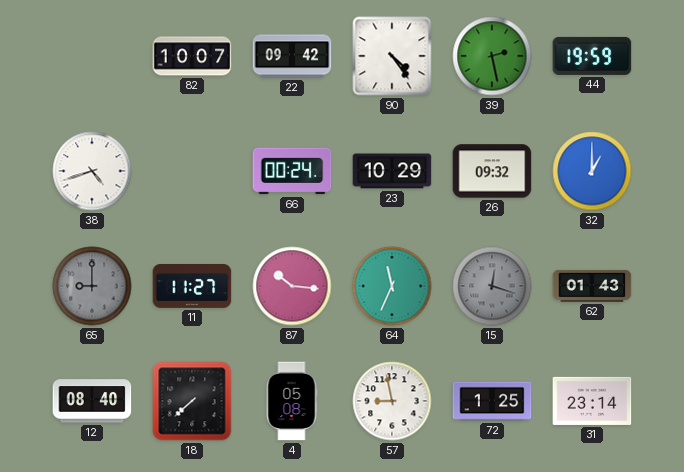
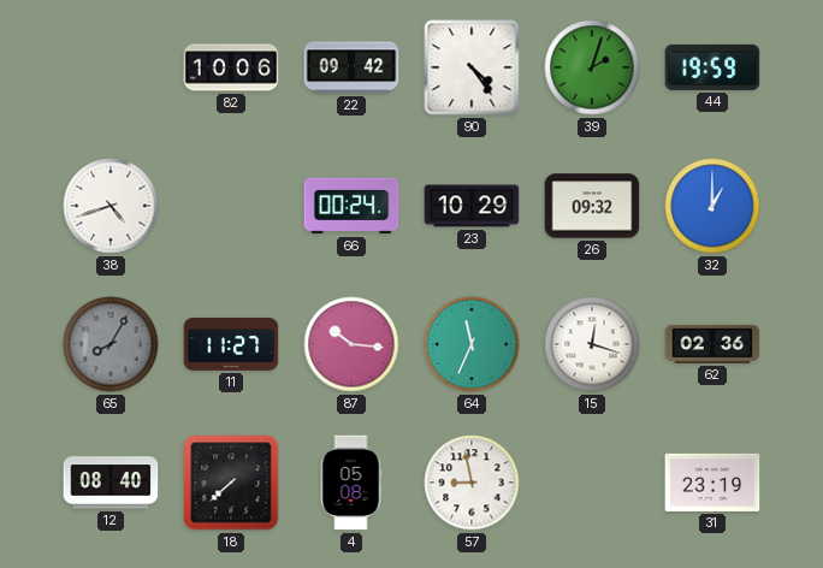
82: 10:07 -> 10:06
39: 2:28 -> 2:03
65: 9:00 -> 8:05
15 dial: grey -> white
62: 01:43 -> 02:36
72: 1:25 -> none
31: 23:14 -> 23:19
